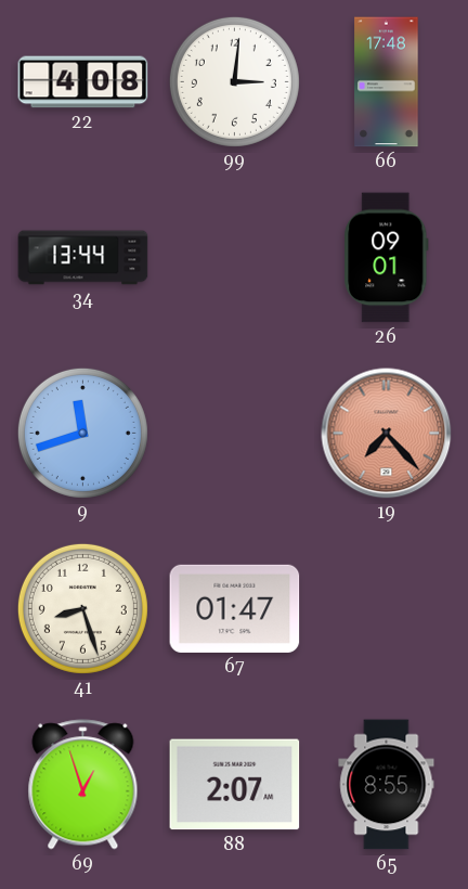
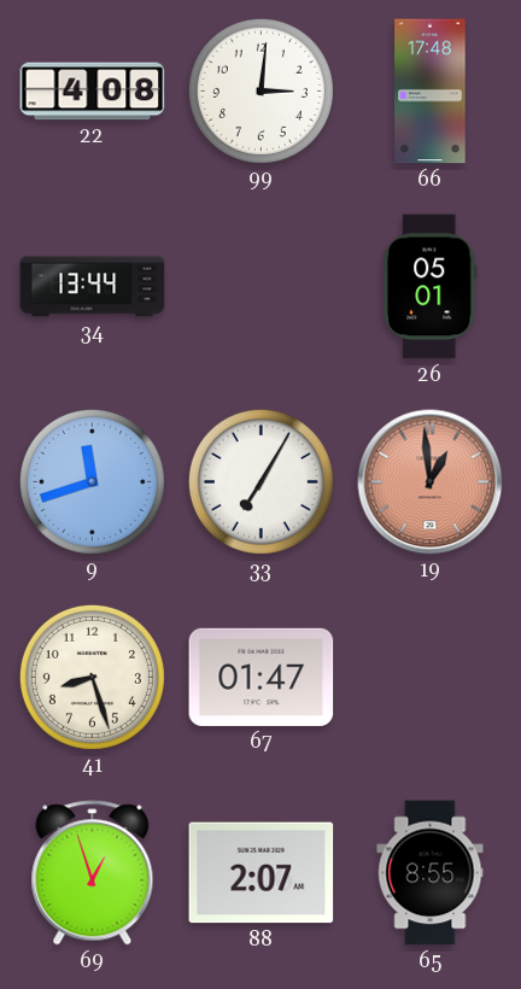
26: 09:01 -> 05:01
33: none -> 7:05
19: 7:23 -> 12:59
